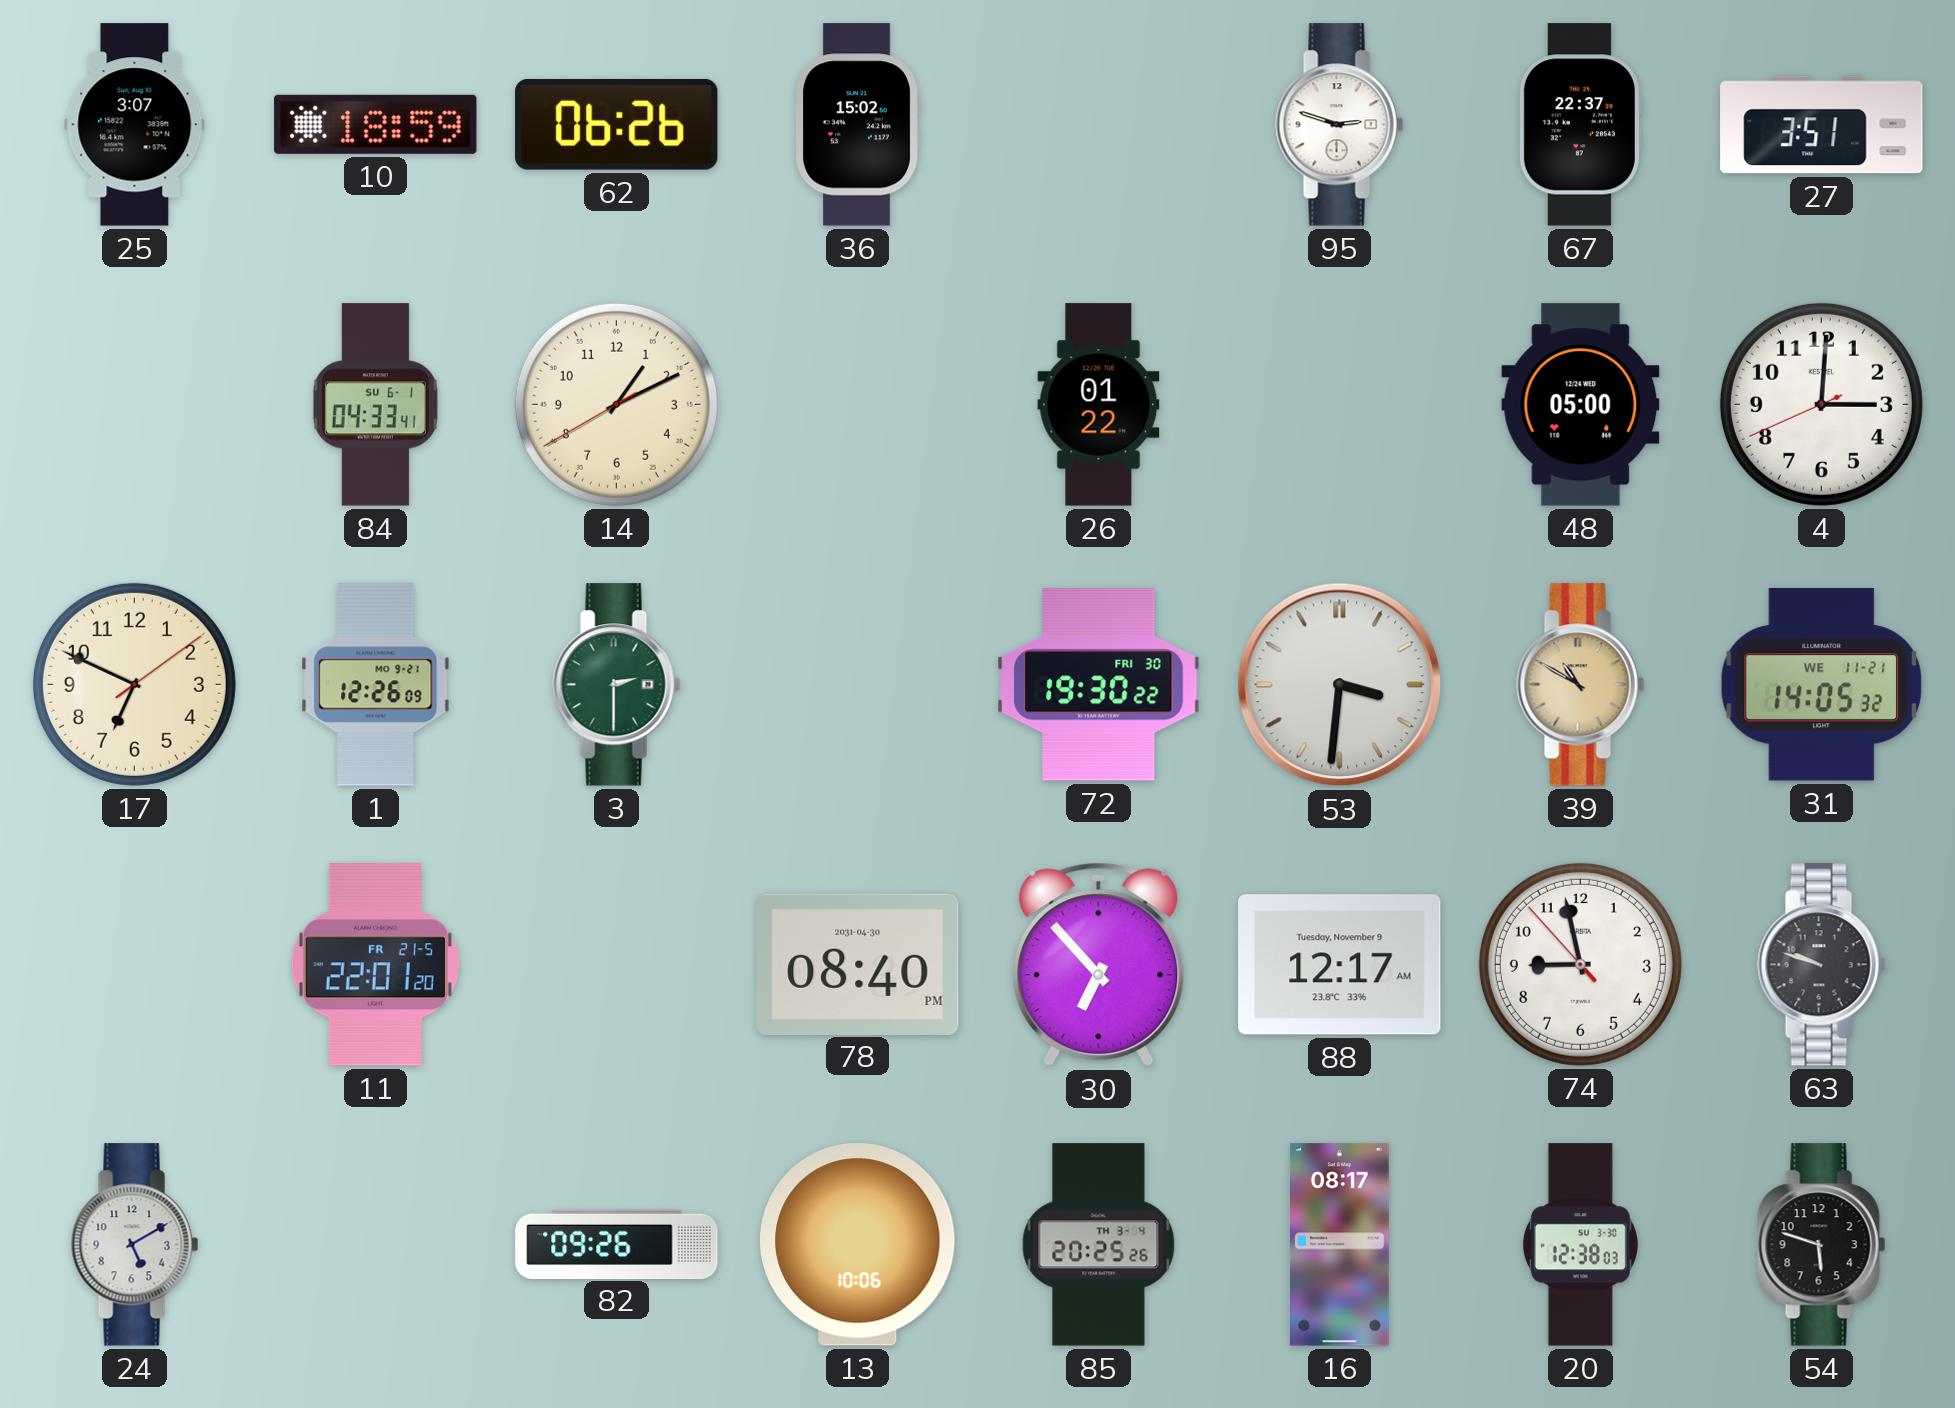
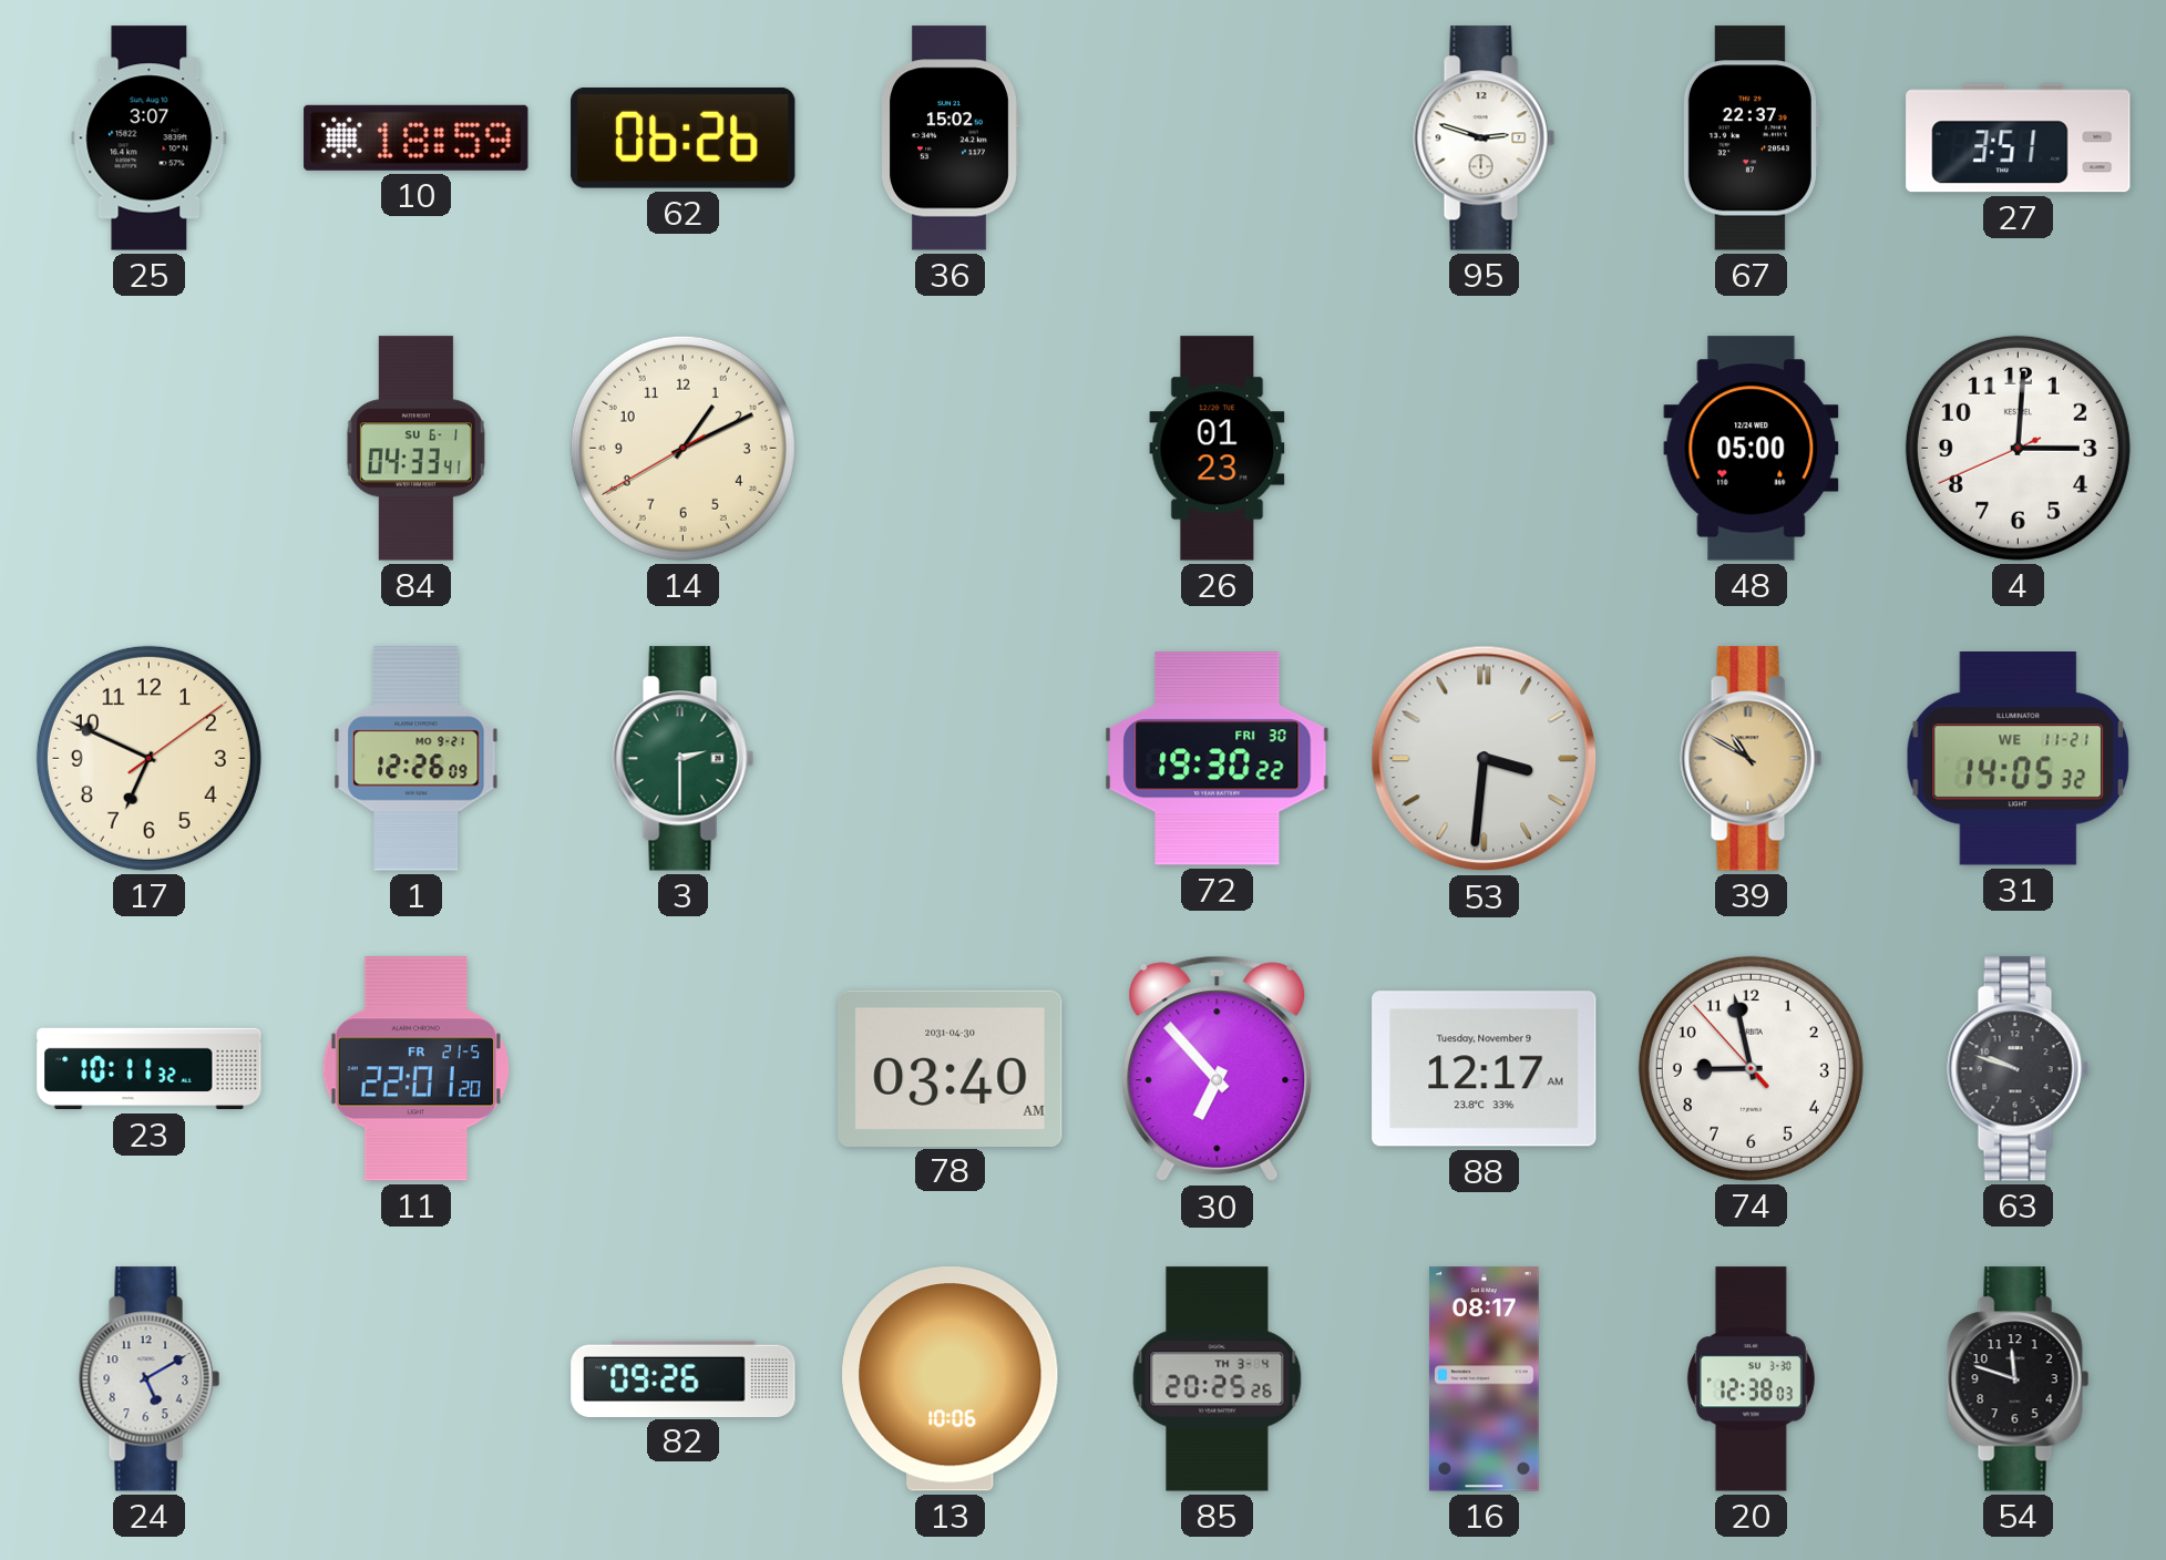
26: 01:22 -> 01:23
23: none -> 10:11
78: 08:40 -> 03:40
54: 5:48 -> 11:48
